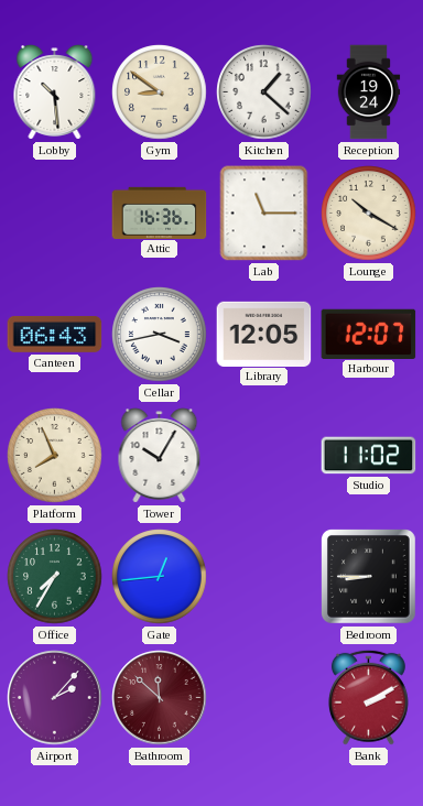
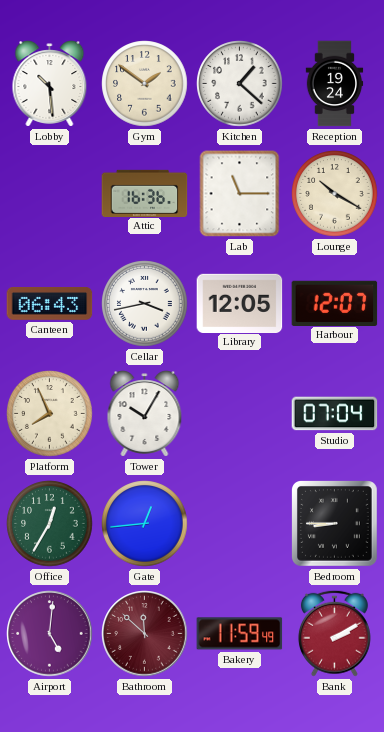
Gym: 8:51 -> 1:51
Studio: 11:02 -> 07:04
Office: 7:35 -> 12:35
Airport: 2:07 -> 5:01
Bakery: none -> 11:59
